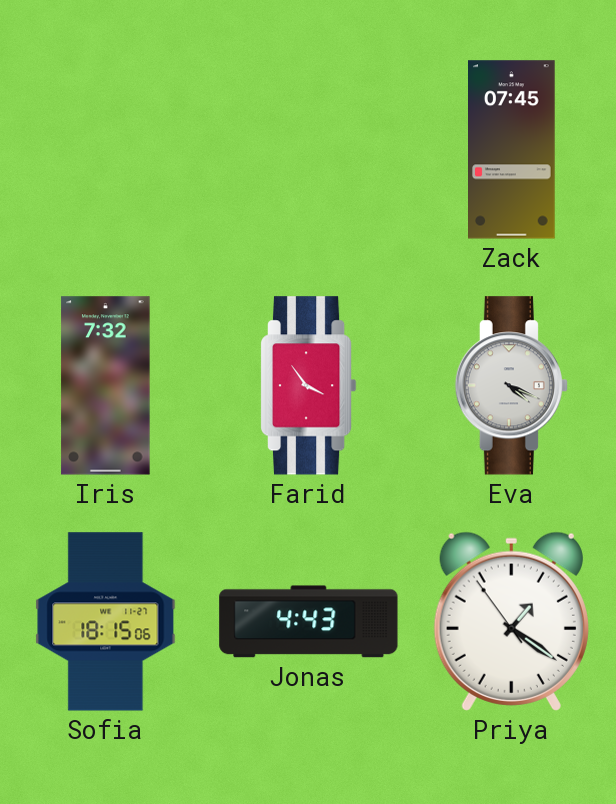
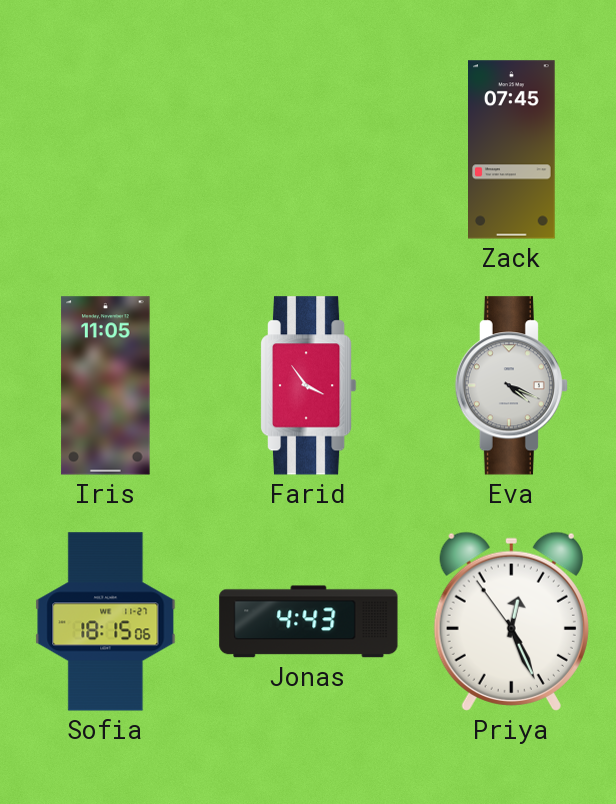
Iris: 7:32 -> 11:05
Priya: 1:20 -> 12:25
